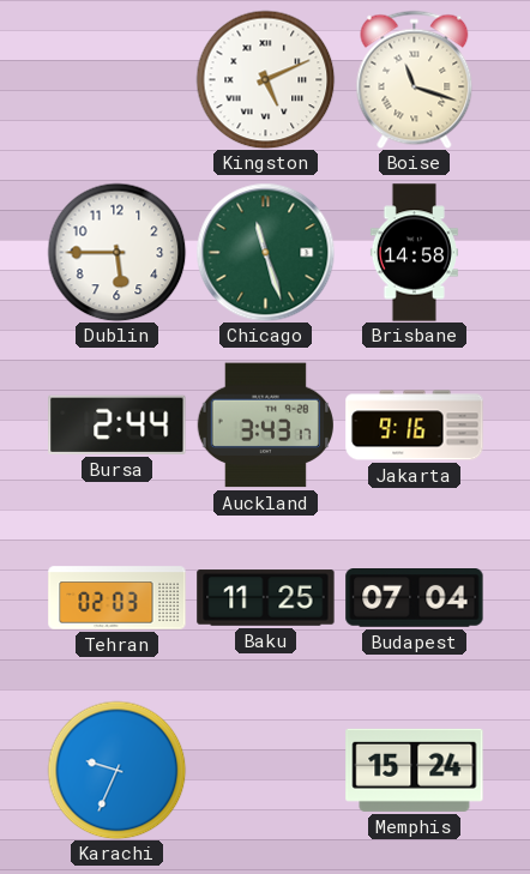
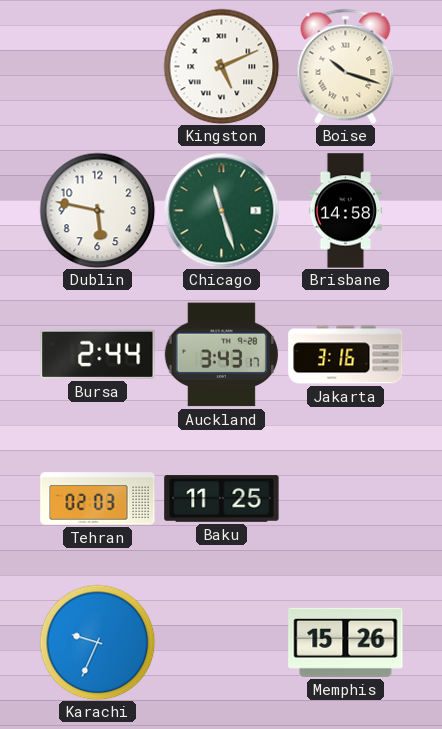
Boise: 11:18 -> 10:18
Dublin: 5:45 -> 5:47
Jakarta: 9:16 -> 3:16
Budapest: 07:04 -> none
Memphis: 15:24 -> 15:26
